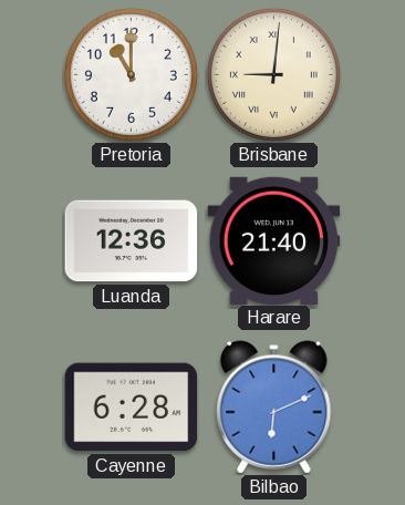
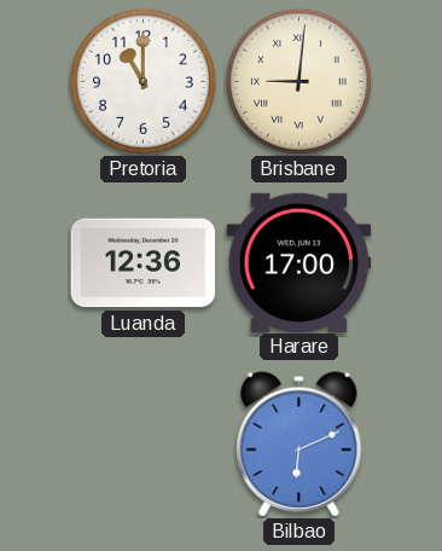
Harare: 21:40 -> 17:00
Cayenne: 6:28 -> none
